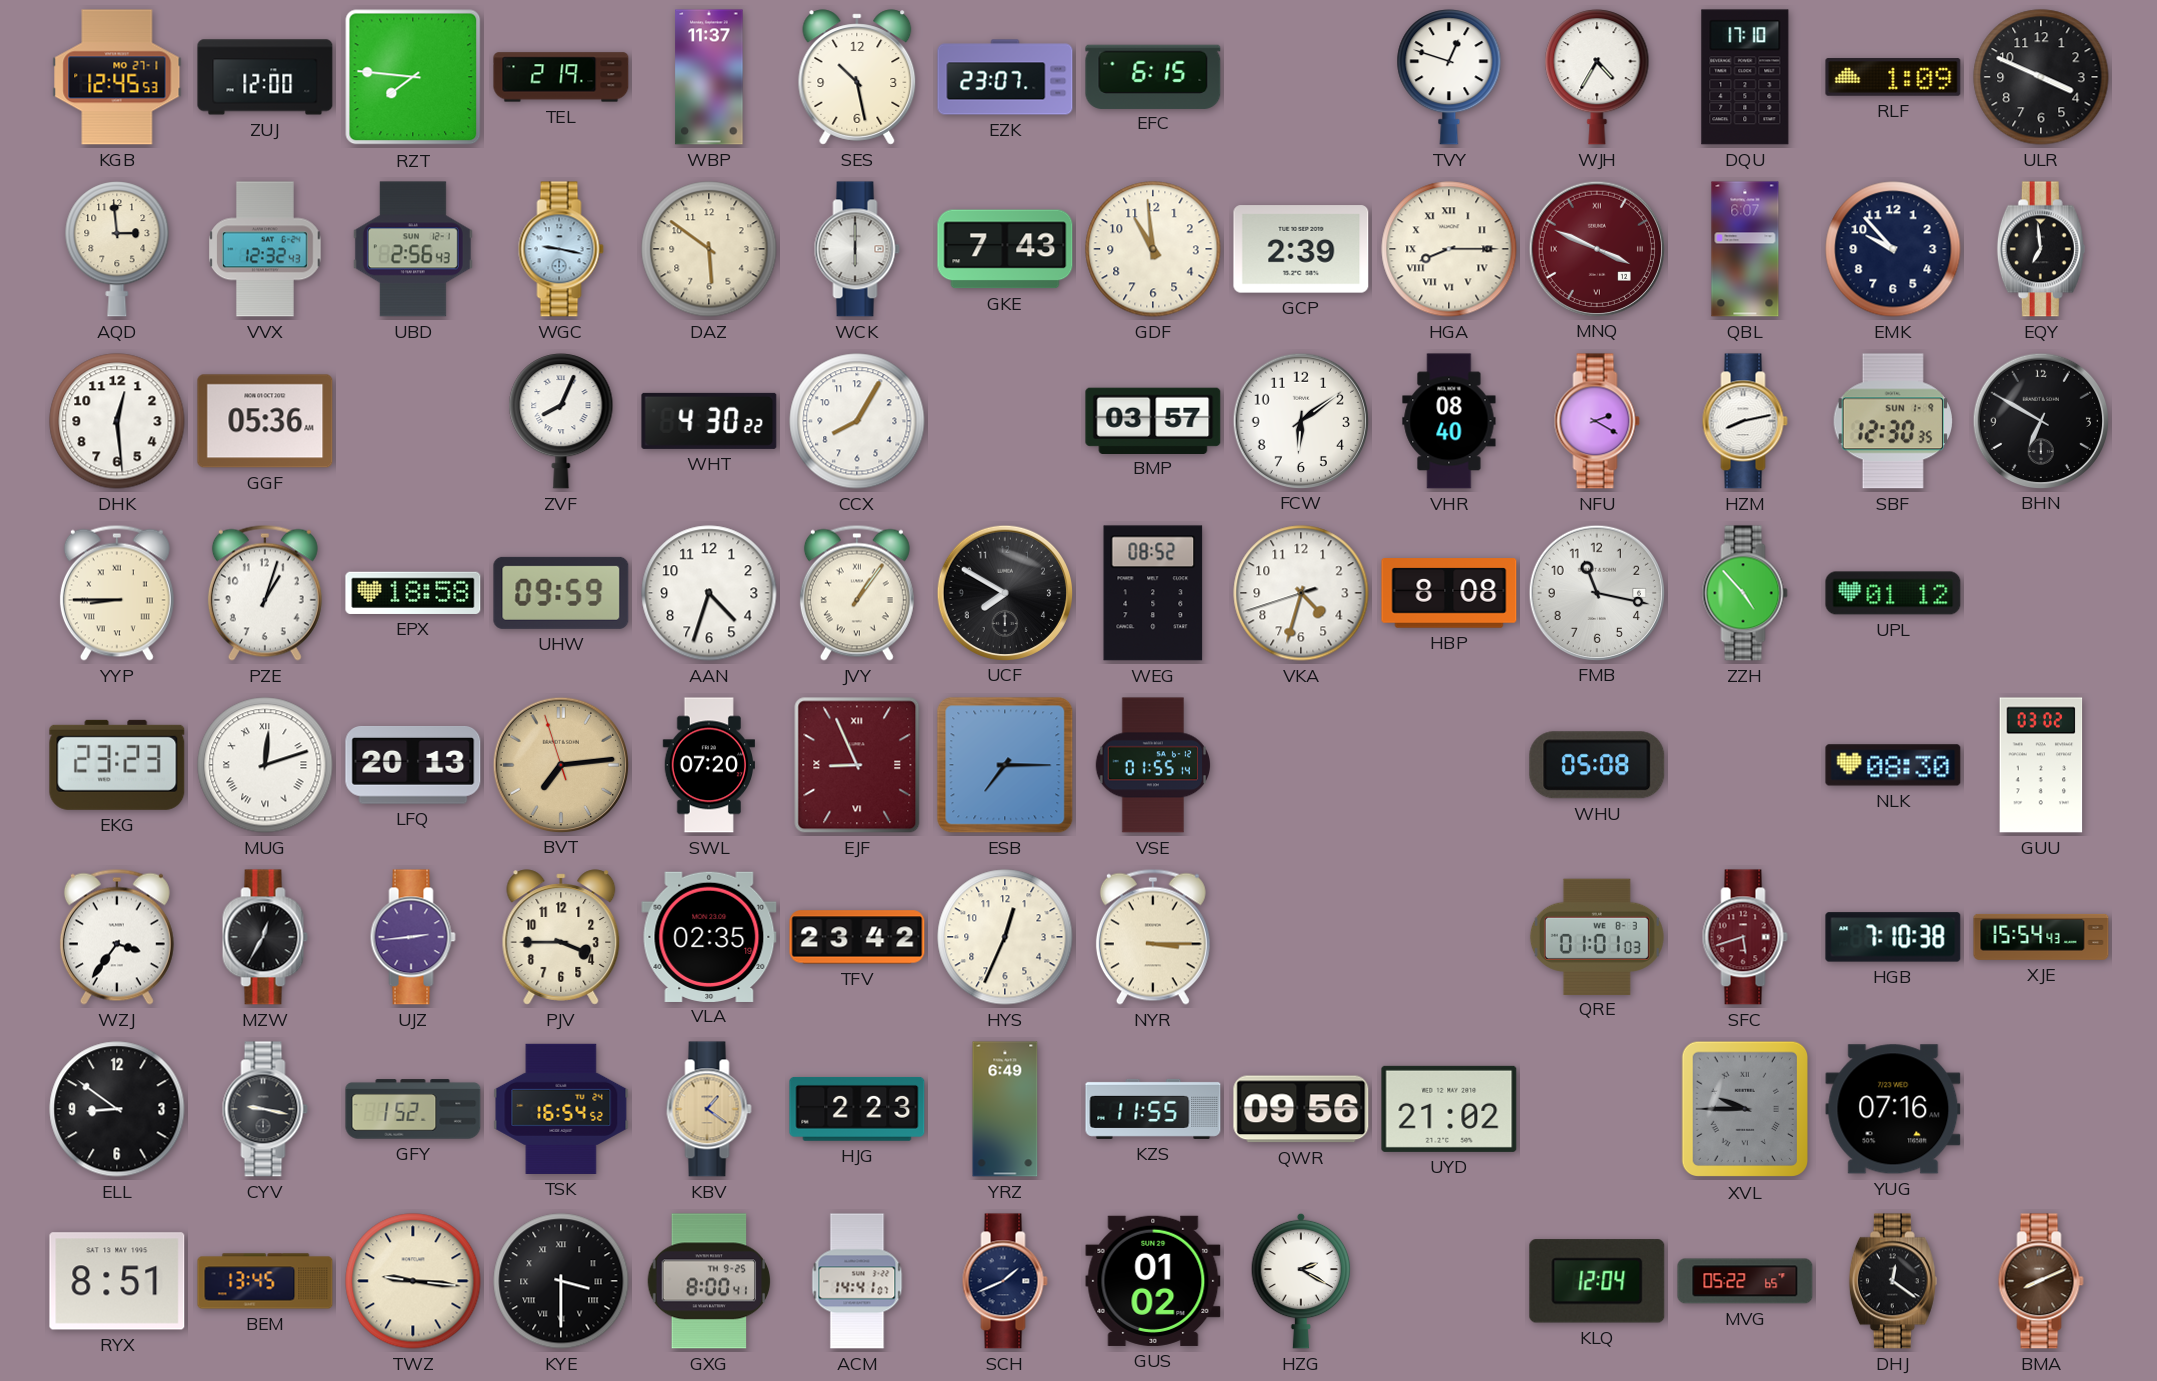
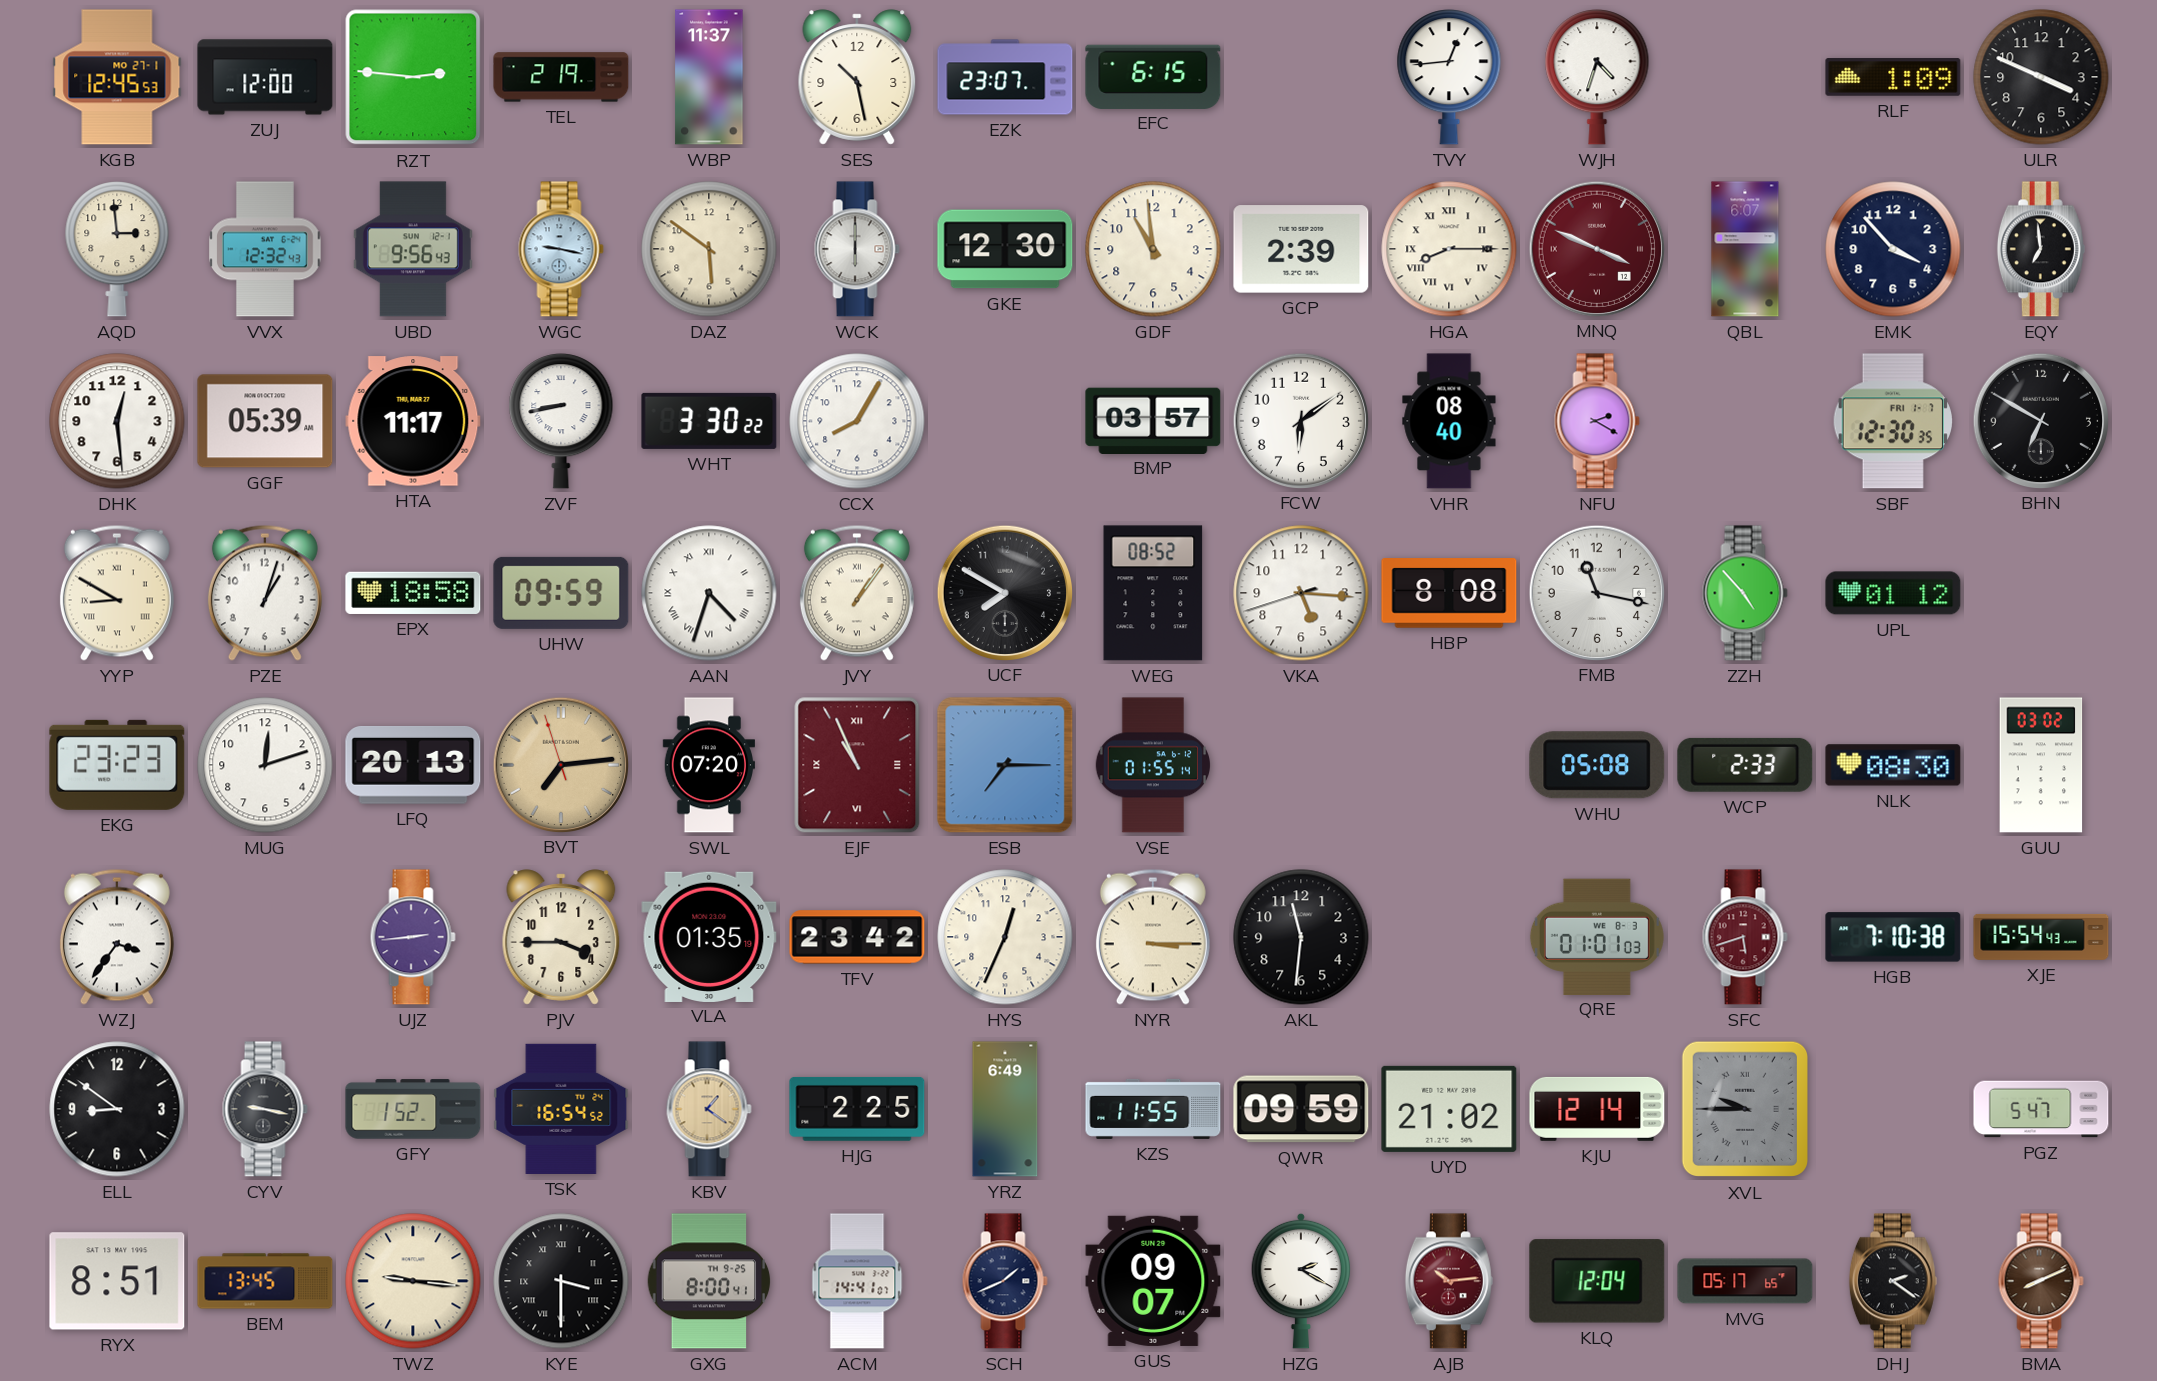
RZT: 7:46 -> 2:46
TVY: 12:48 -> 12:44
WJH: 4:35 -> 4:33
DQU: 17:10 -> none
UBD: 2:56 -> 9:56
GKE: 7:43 -> 12:30
EMK: 9:53 -> 3:53
GGF: 05:36 -> 05:39
HTA: none -> 11:17
ZVF: 8:04 -> 8:43
WHT: 4:30 -> 3:30
HZM: 8:13 -> none
SBF date: SUN 1-9 -> FRI 1-7
YYP: 8:45 -> 8:50
AAN numerals: Arabic -> Roman
VKA: 4:32 -> 5:15
MUG numerals: Roman -> Arabic
EJF: 8:56 -> 10:56
WCP: none -> 2:33
MZW: 12:35 -> none
VLA: 02:35 -> 01:35
AKL: none -> 11:31
HJG: 2:23 -> 2:25
QWR: 09:56 -> 09:59
KJU: none -> 12:14
YUG: 07:16 -> none
PGZ: none -> 5:47
GUS: 01:02 -> 09:07
AJB: none -> 10:14
MVG: 05:22 -> 05:17
DHJ: 12:21 -> 2:21
